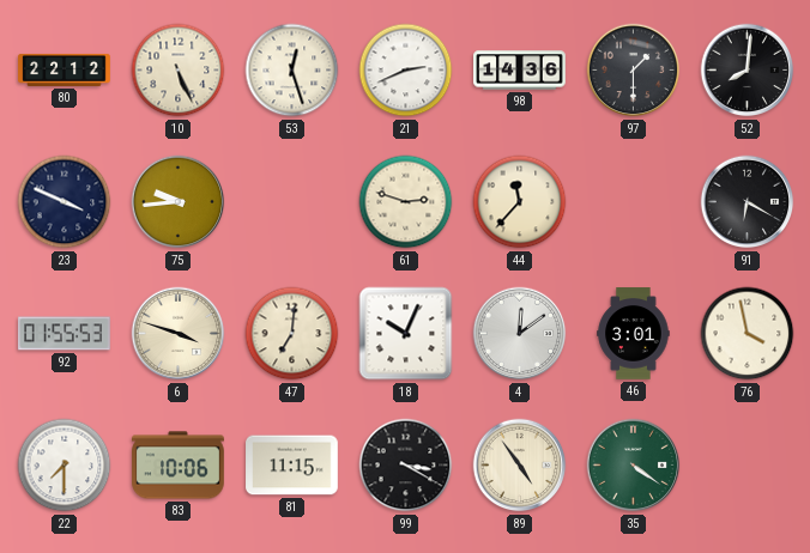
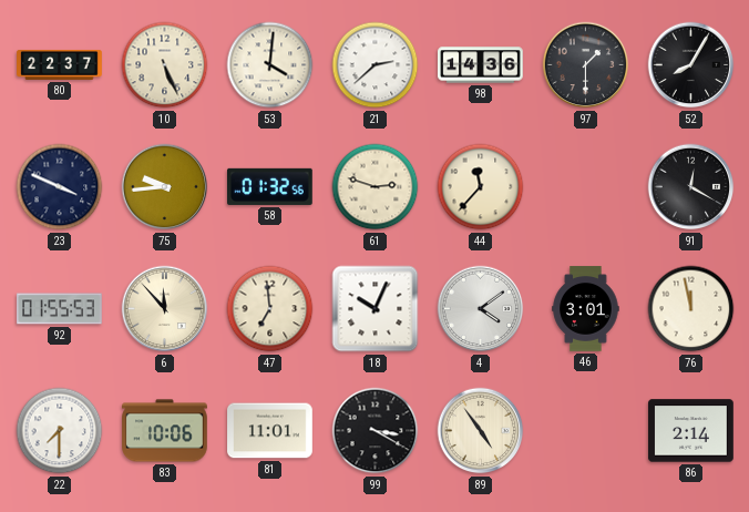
80: 22:12 -> 22:37
53: 12:27 -> 4:01
21: 2:41 -> 2:38
52: 8:01 -> 8:05
58: none -> 01:32
91: 6:20 -> 12:20
6: 3:48 -> 11:53
47: 7:01 -> 6:59
4: 12:09 -> 4:09
76: 3:58 -> 11:58
81: 11:15 -> 11:01
35: 4:21 -> none
86: none -> 2:14
